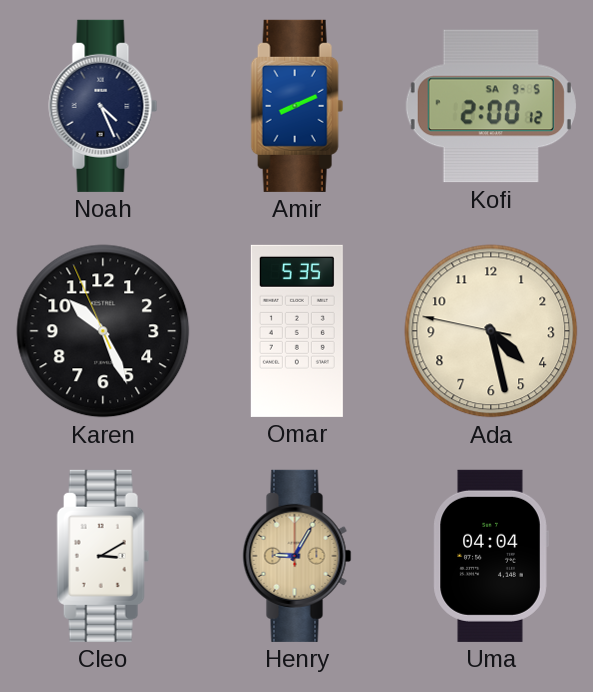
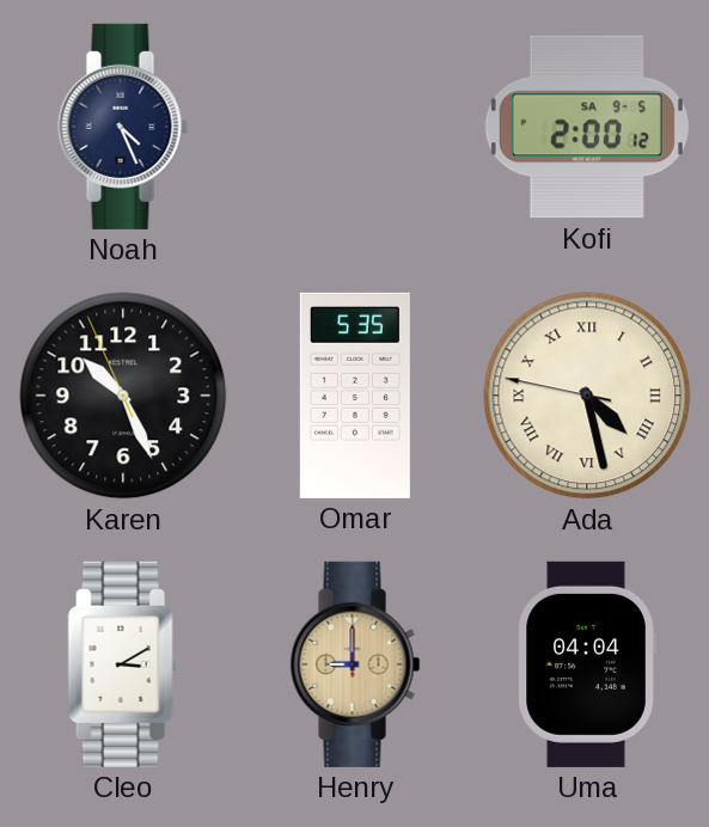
Amir: 8:11 -> none
Ada numerals: Arabic -> Roman
Henry: 9:05 -> 9:00
